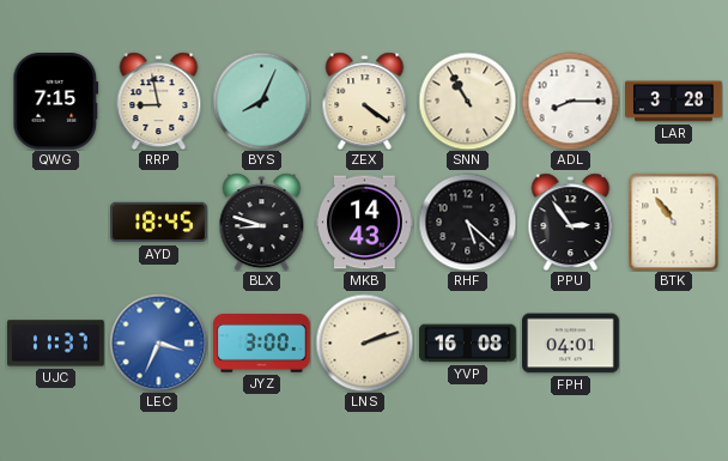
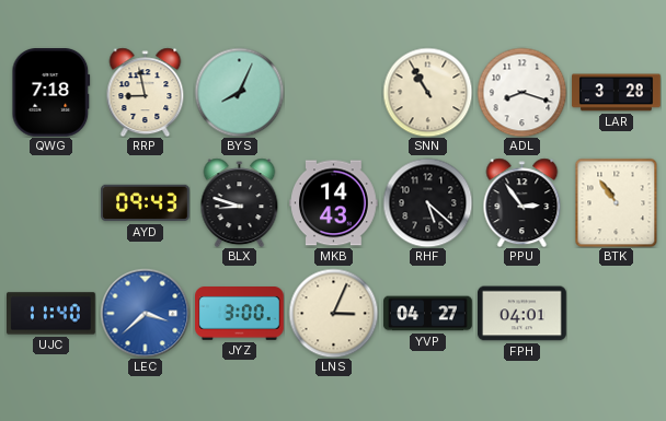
QWG: 7:15 -> 7:18
ZEX: 4:21 -> none
ADL: 8:15 -> 8:18
AYD: 18:45 -> 09:43
UJC: 11:37 -> 11:40
LEC: 3:34 -> 3:38
LNS: 2:12 -> 3:04
YVP: 16:08 -> 04:27
